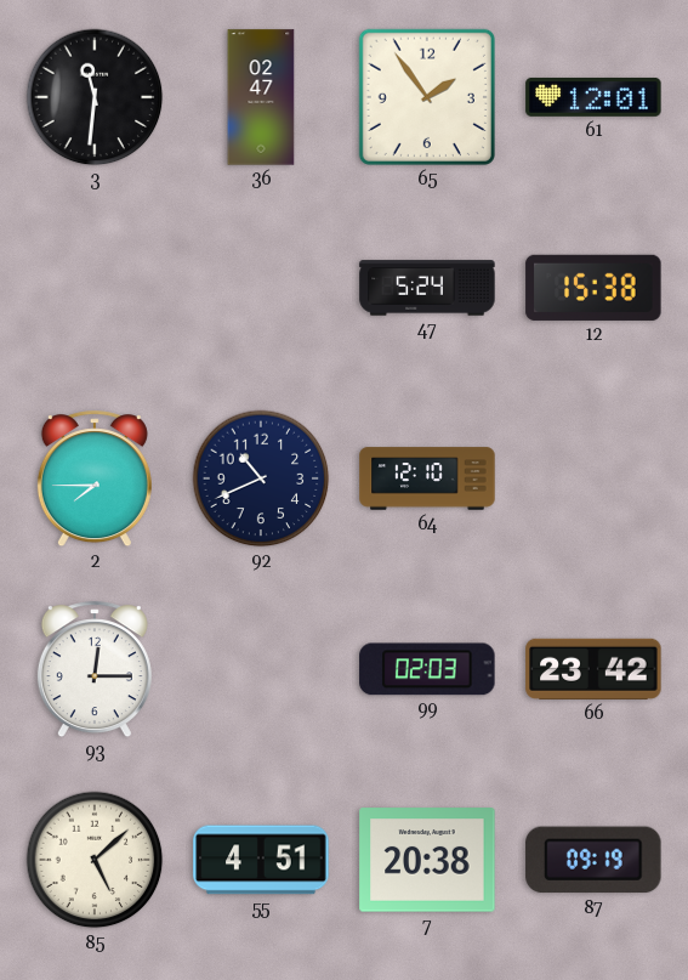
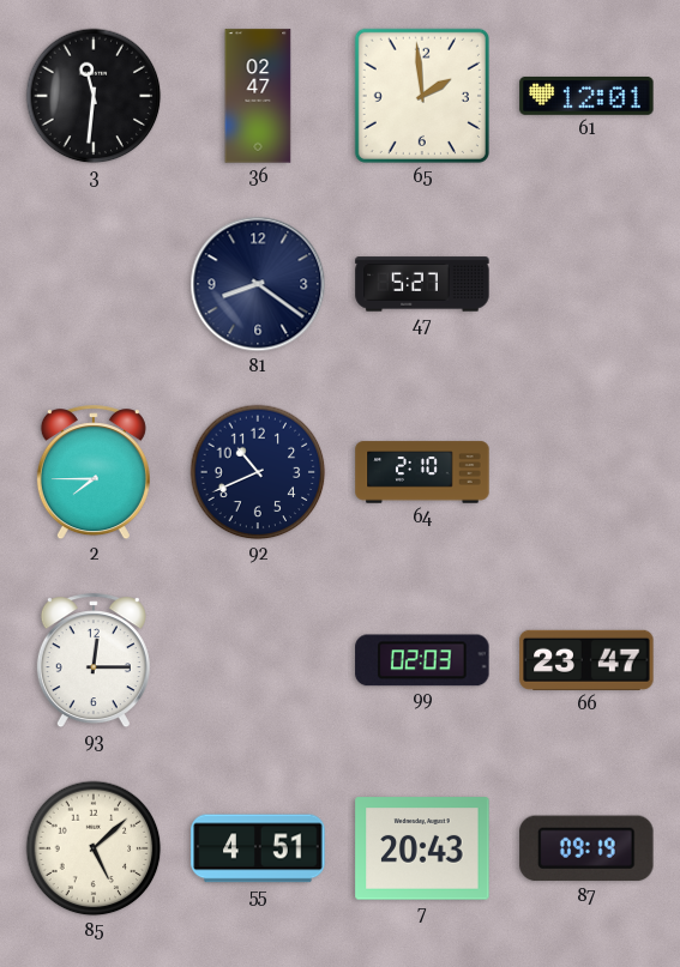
65: 1:54 -> 1:59
81: none -> 8:21
47: 5:24 -> 5:27
12: 15:38 -> none
64: 12:10 -> 2:10
66: 23:42 -> 23:47
7: 20:38 -> 20:43
